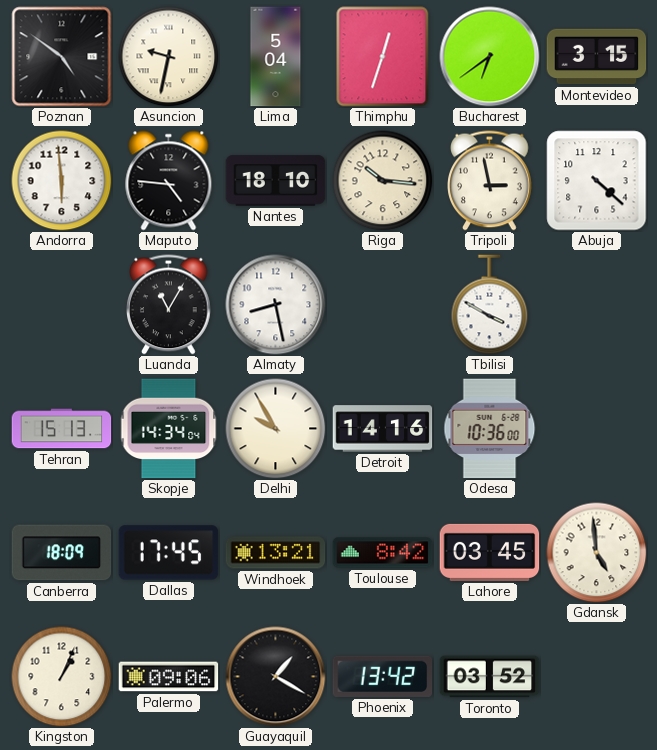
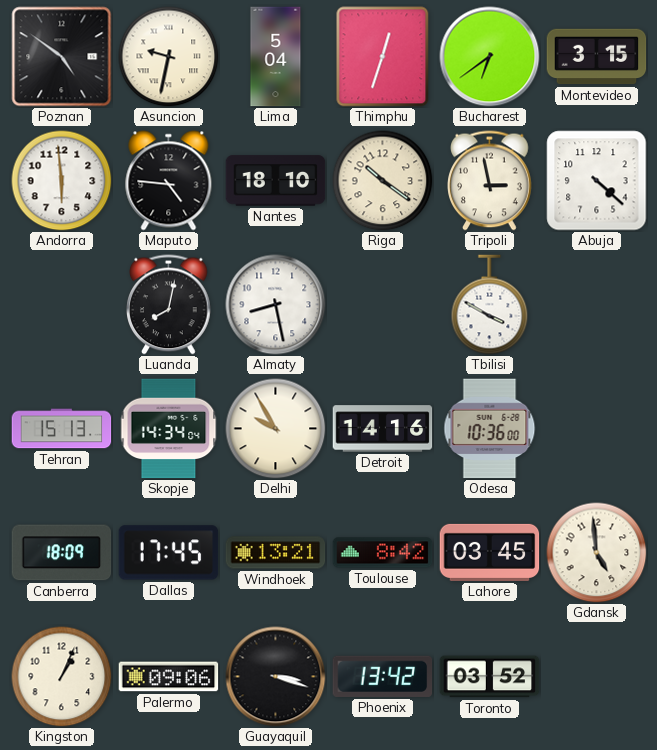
Riga: 10:16 -> 10:21
Luanda: 11:05 -> 8:02
Guayaquil: 1:20 -> 3:18
